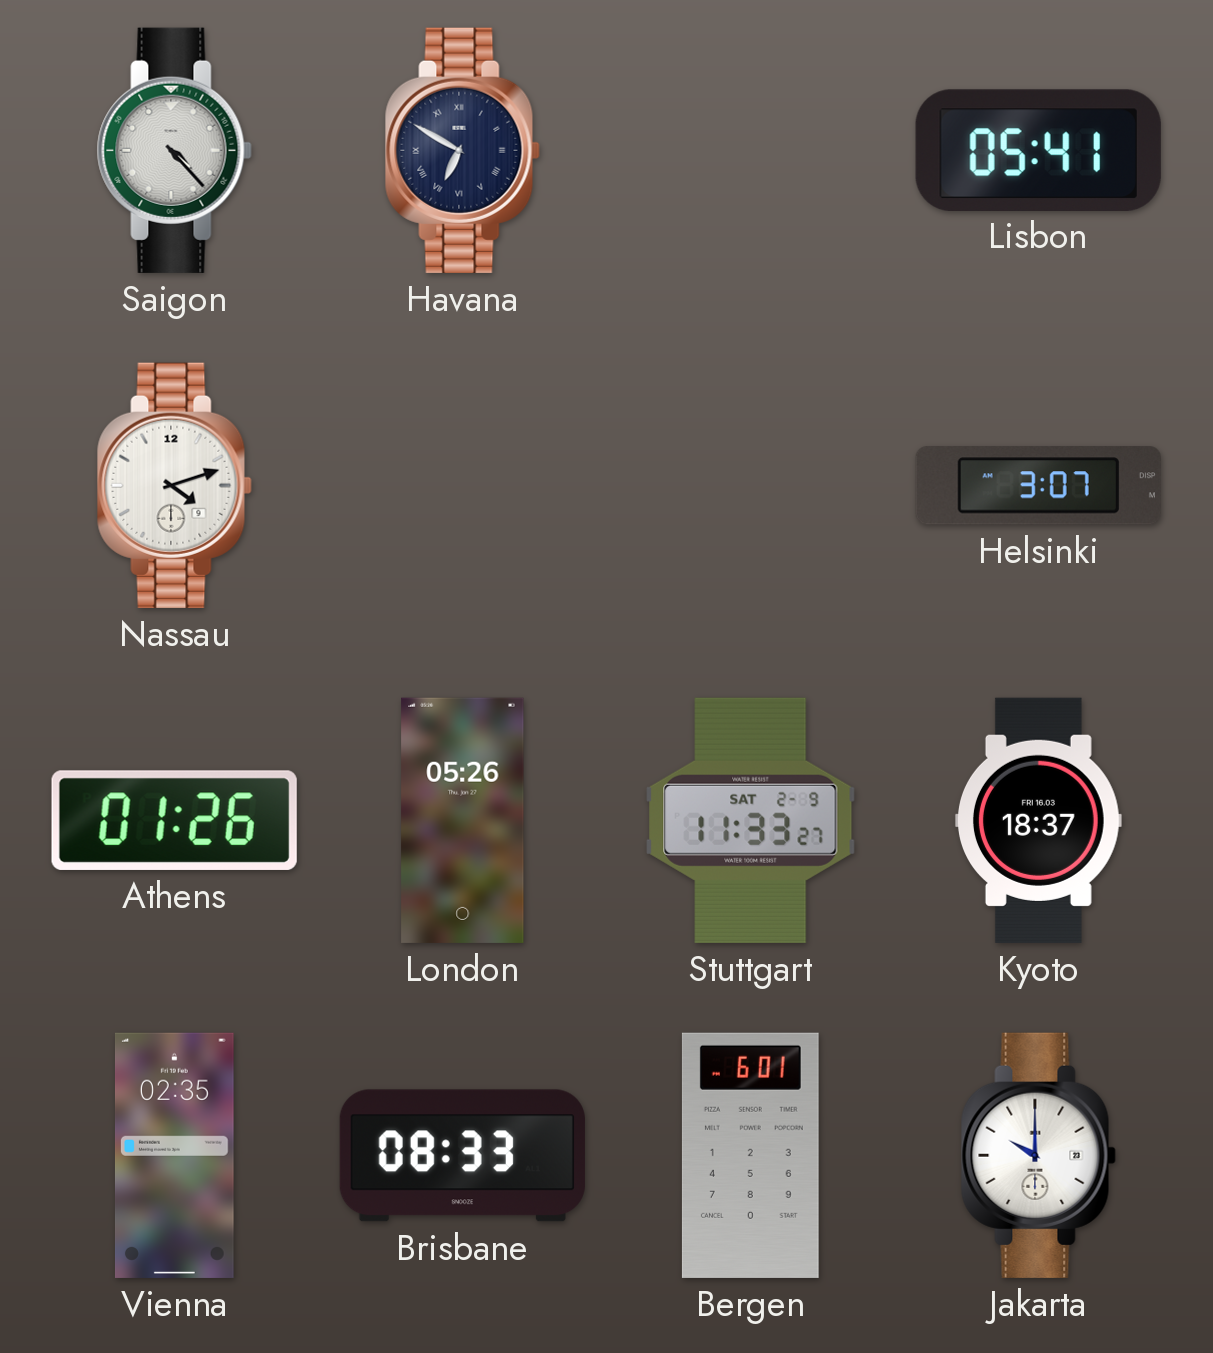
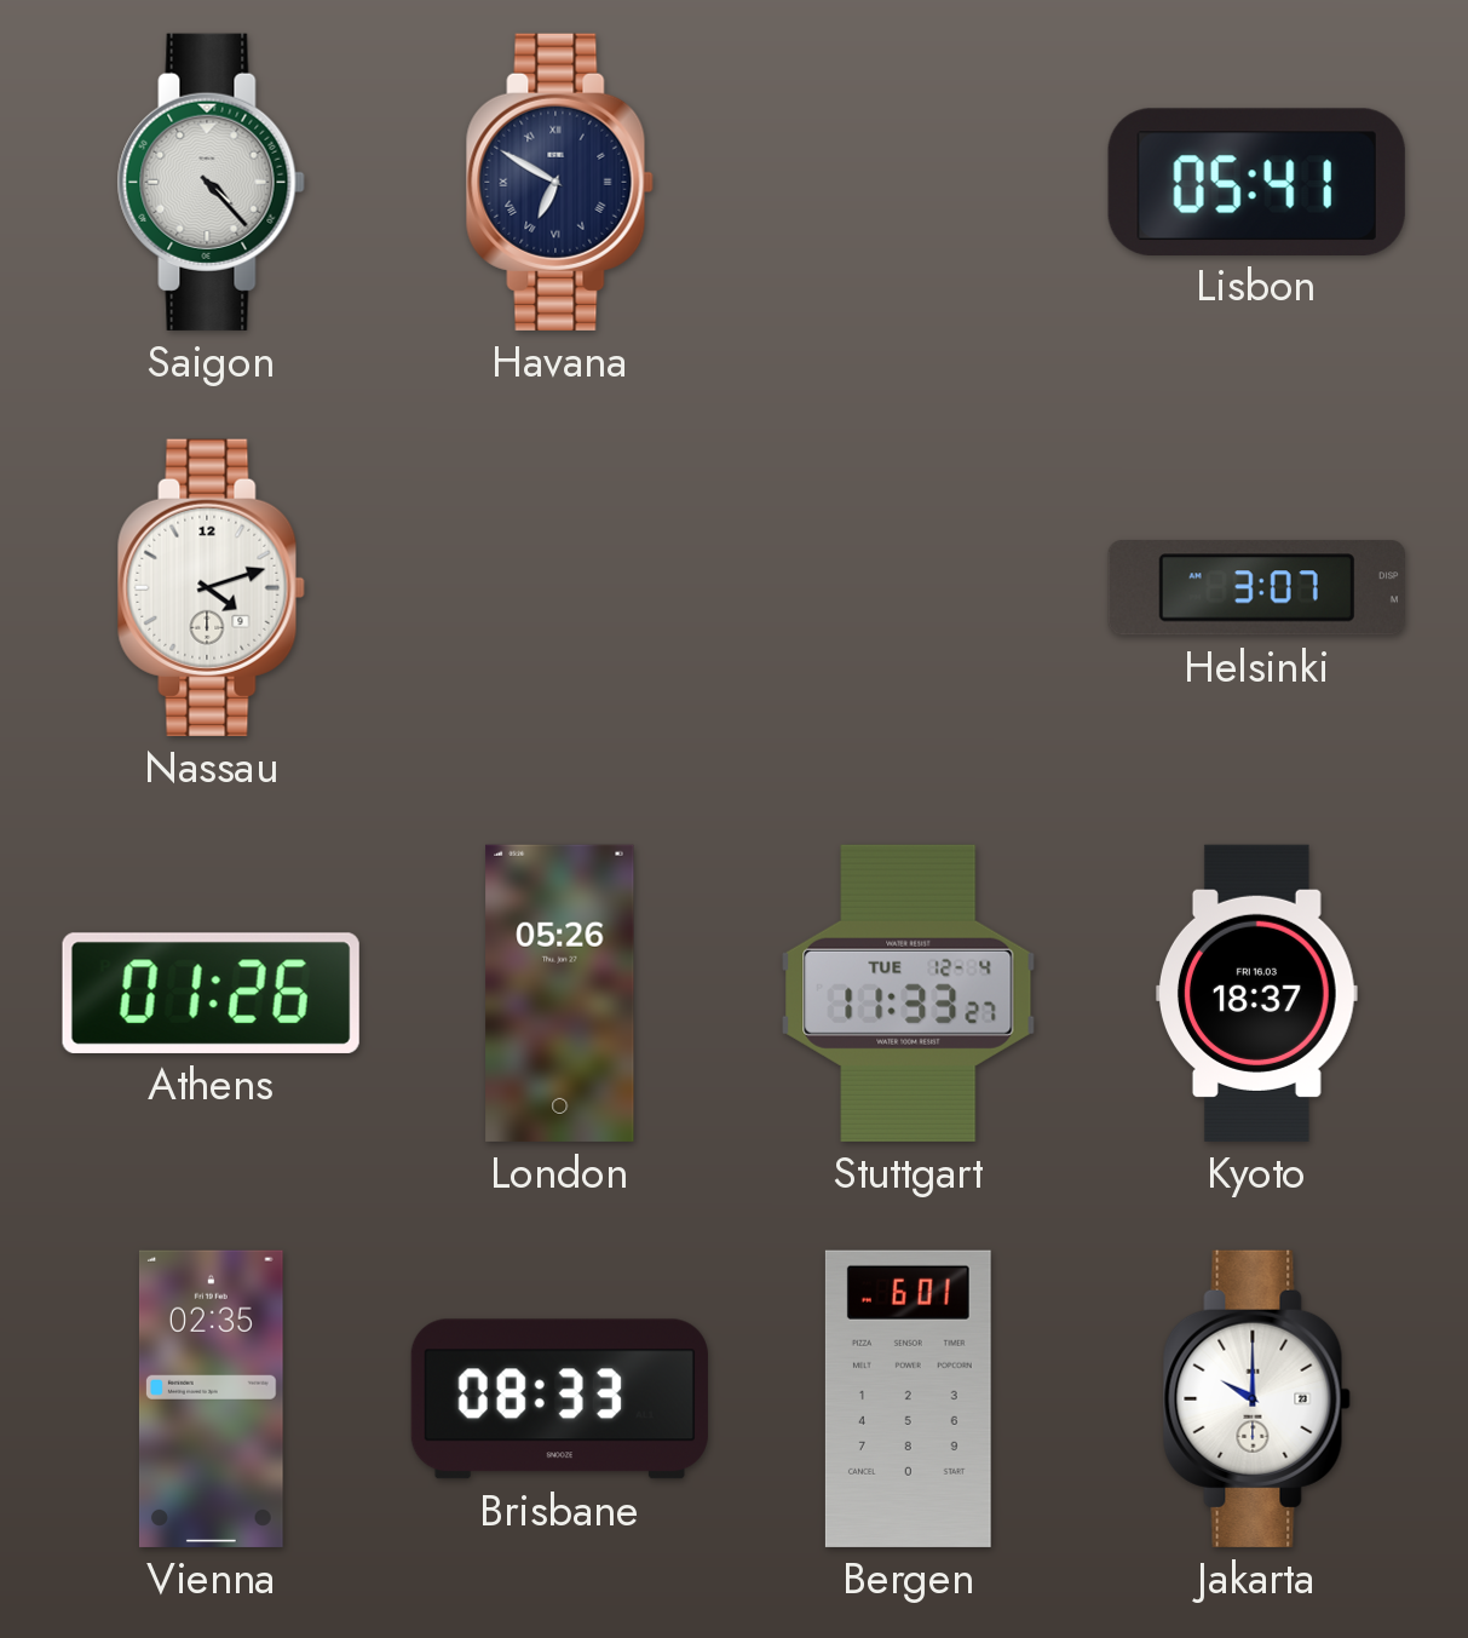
Stuttgart date: SAT 2-9 -> TUE 12-4
